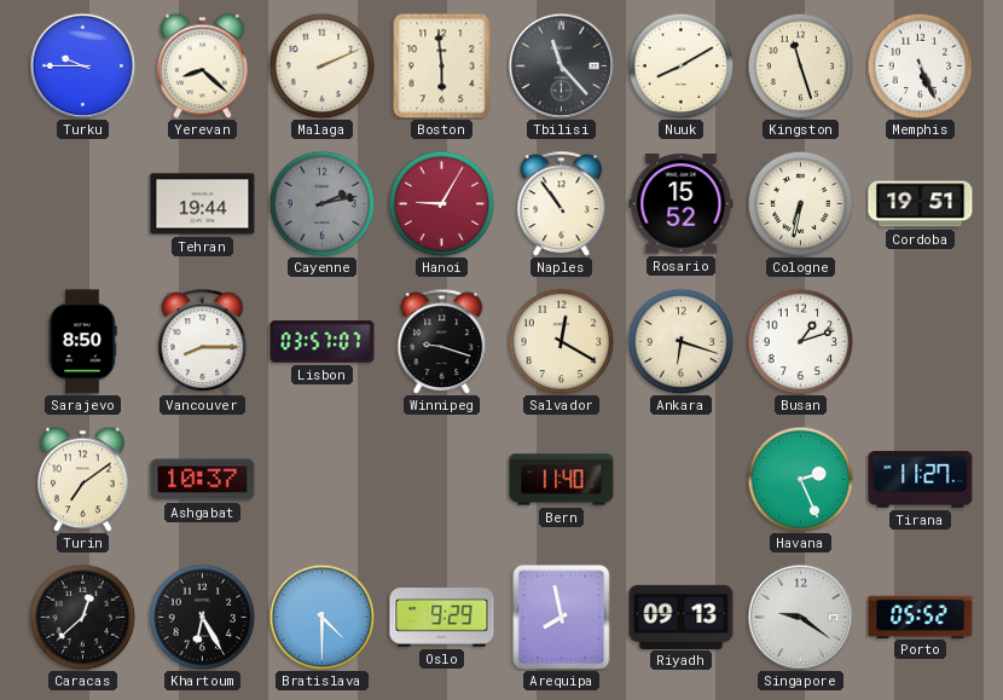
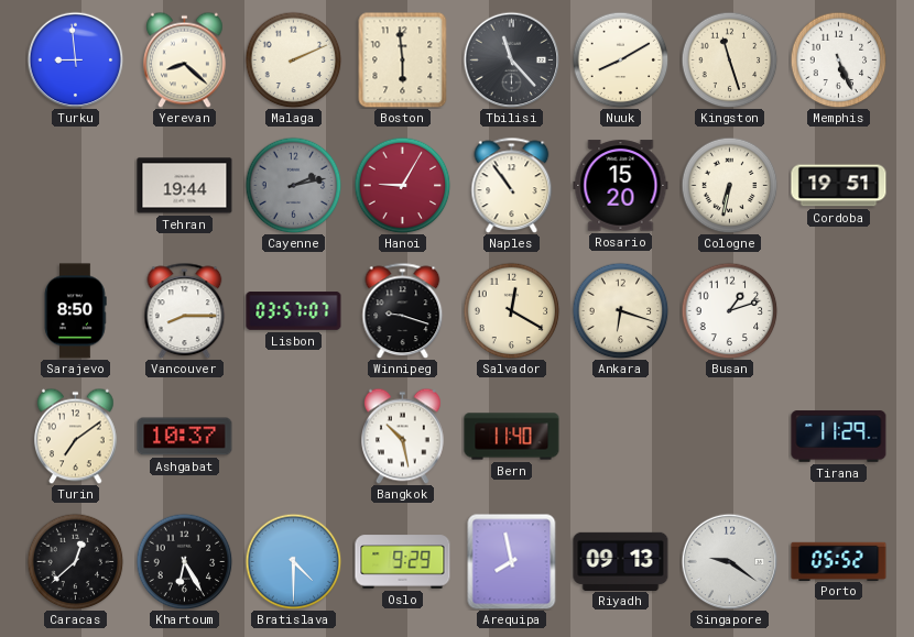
Turku: 9:45 -> 8:59
Rosario: 15:52 -> 15:20
Bangkok: none -> 10:28
Havana: 2:26 -> none
Tirana: 11:27 -> 11:29
